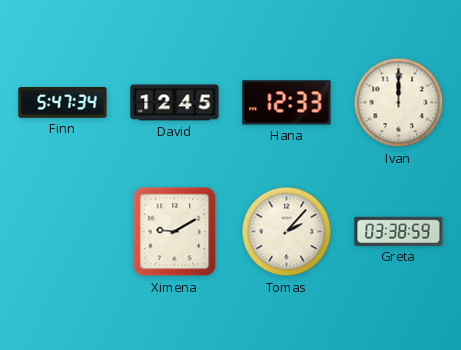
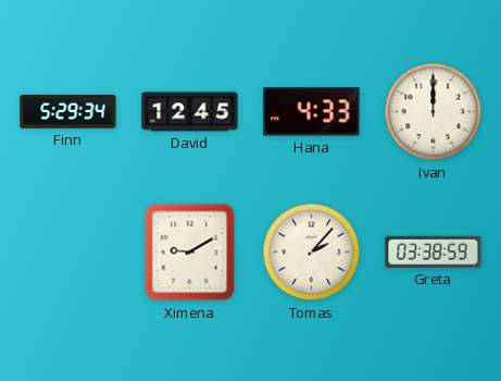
Finn: 5:47 -> 5:29
Hana: 12:33 -> 4:33
